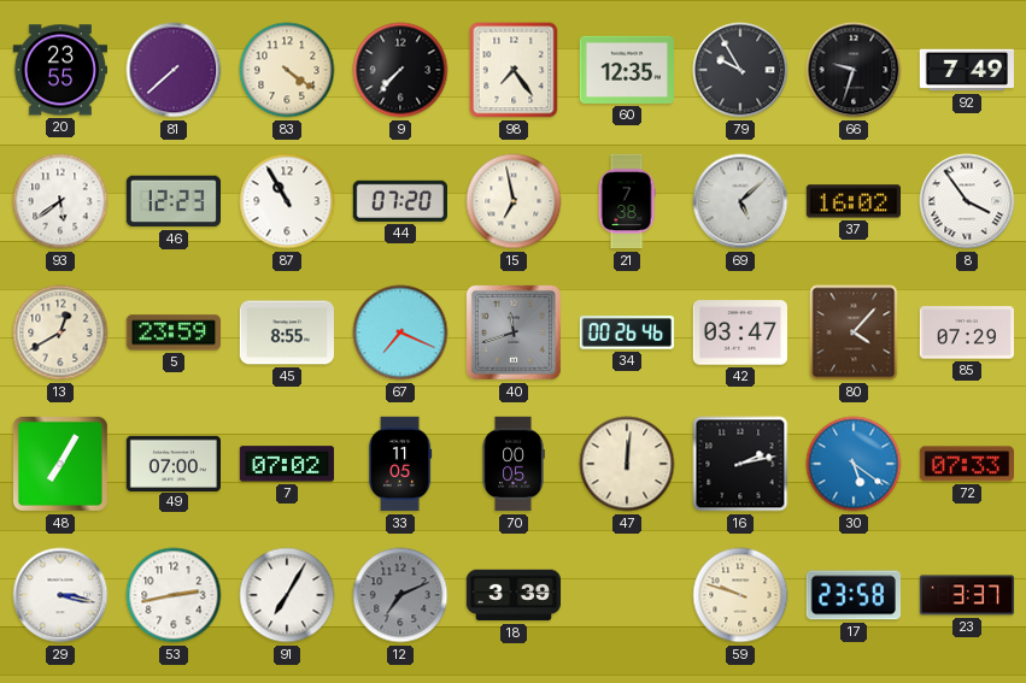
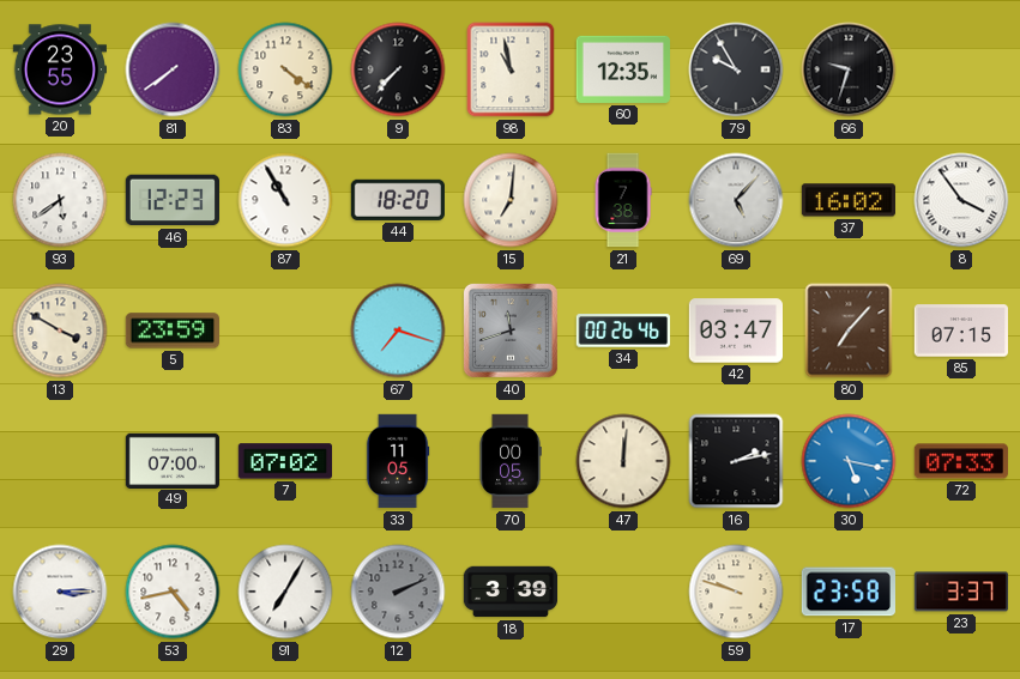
81: 7:38 -> 7:39
98: 7:24 -> 10:58
92: 7:49 -> none
44: 07:20 -> 18:20
15: 6:58 -> 7:01
69: 5:08 -> 5:07
13: 12:40 -> 3:50
45: 8:55 -> none
67: 7:19 -> 7:18
80: 4:07 -> 7:07
85: 07:29 -> 07:15
48: 7:05 -> none
30: 5:21 -> 5:17
29: 3:17 -> 3:15
53: 2:43 -> 4:43
12: 7:11 -> 2:11
